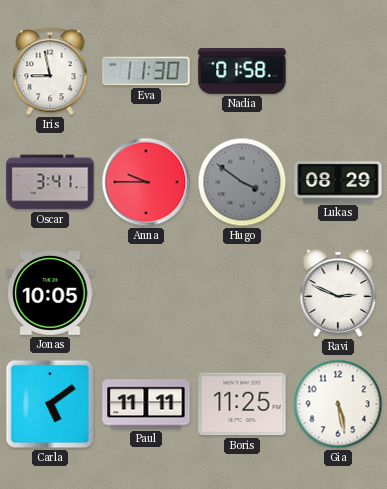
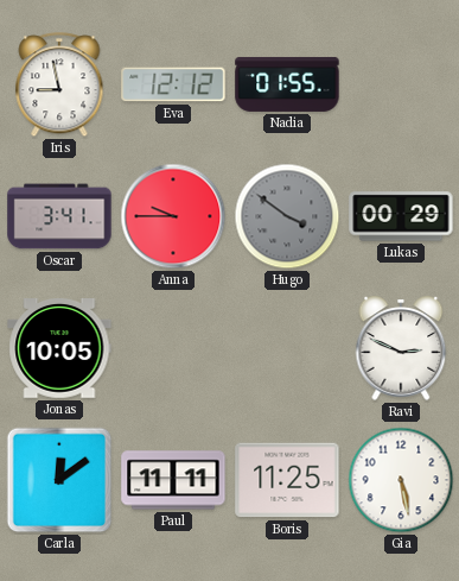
Eva: 11:30 -> 12:12
Nadia: 01:58 -> 01:55
Lukas: 08:29 -> 00:29
Carla: 5:09 -> 12:09
